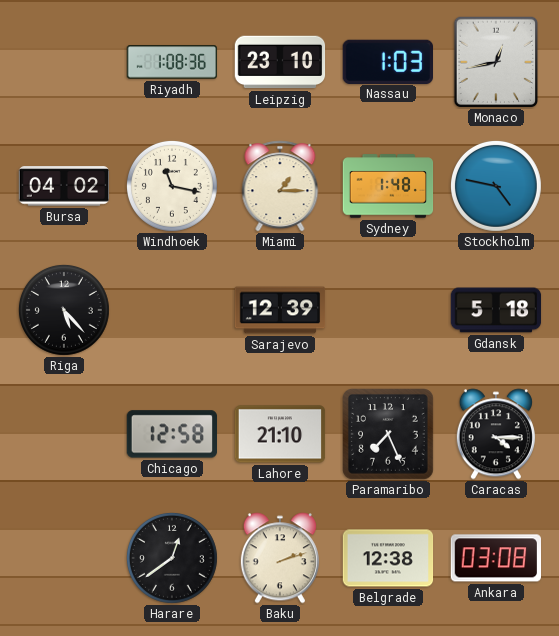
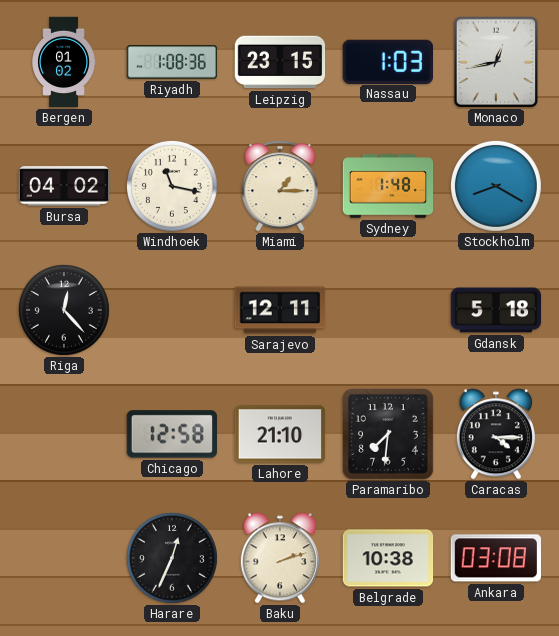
Bergen: none -> 01:02
Leipzig: 23:10 -> 23:15
Stockholm: 4:47 -> 8:20
Riga: 5:23 -> 12:23
Sarajevo: 12:39 -> 12:11
Paramaribo: 7:26 -> 7:31
Harare: 12:39 -> 12:34
Belgrade: 12:38 -> 10:38
